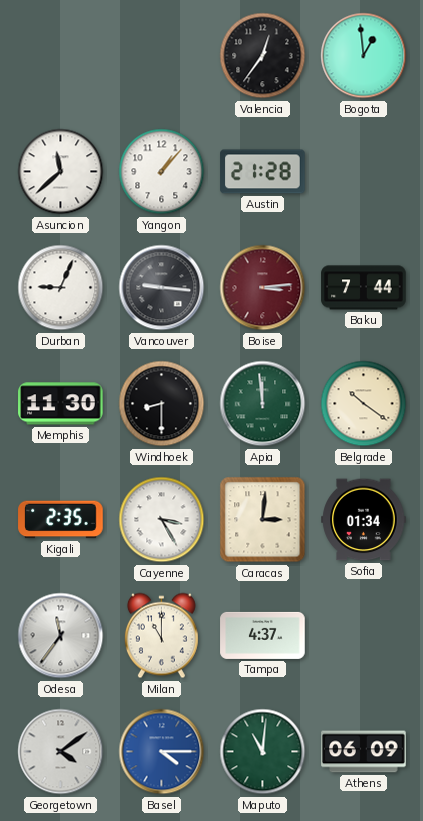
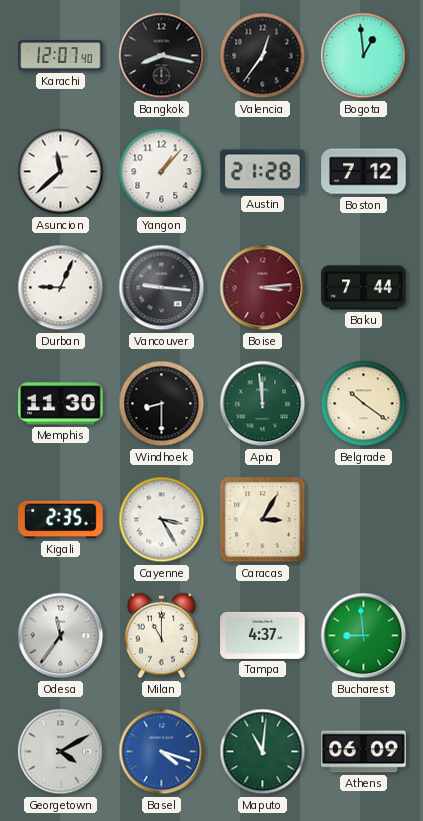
Karachi: none -> 12:07
Bangkok: none -> 8:17
Boston: none -> 7:12
Caracas: 3:01 -> 3:05
Sofia: 01:34 -> none
Bucharest: none -> 8:59
Georgetown: 4:09 -> 4:10
Basel: 4:15 -> 4:18
